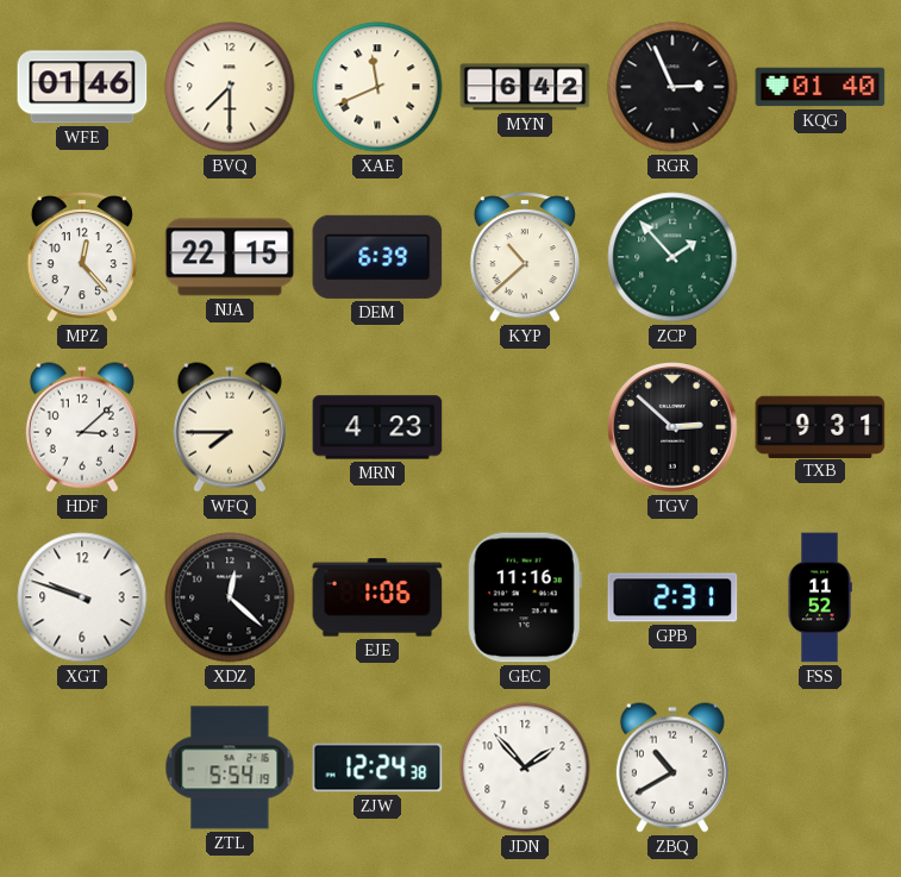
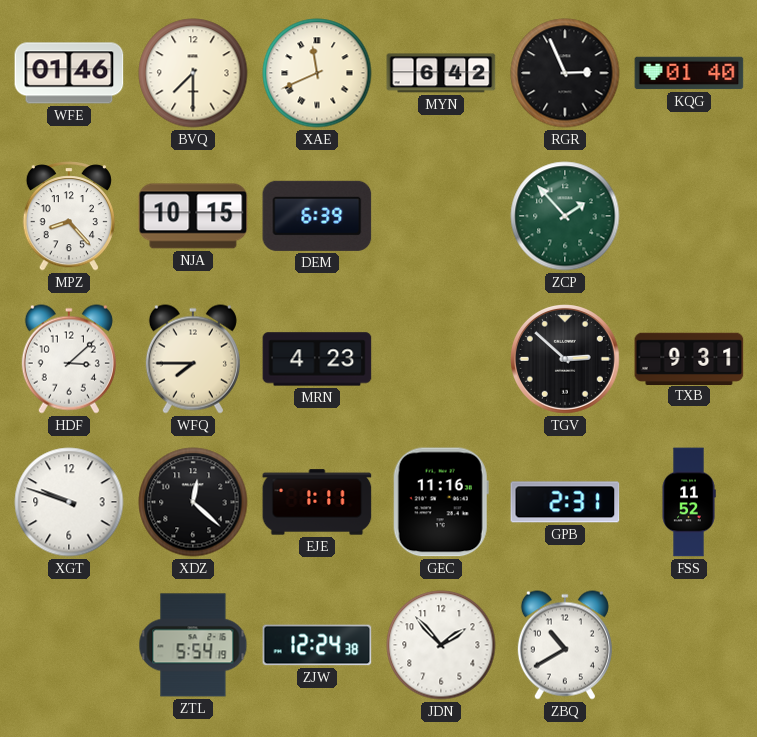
MPZ: 12:23 -> 8:23
NJA: 22:15 -> 10:15
KYP: 10:38 -> none
EJE: 1:06 -> 1:11
